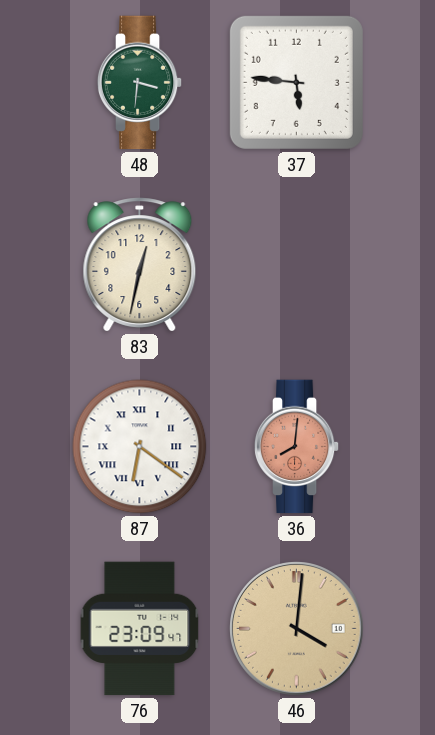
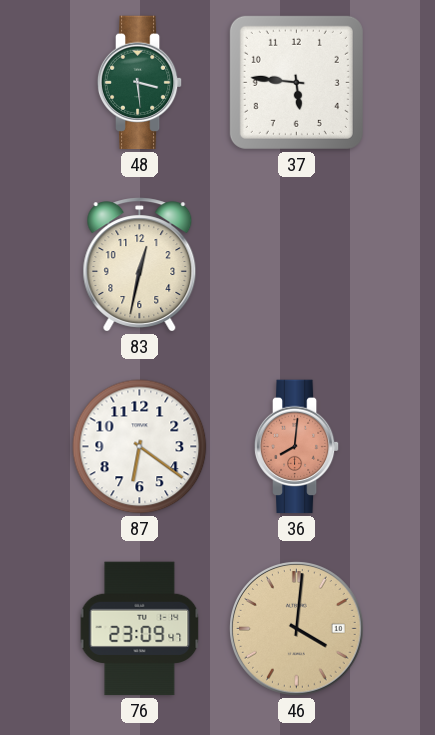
48: 3:31 -> 3:29
87 numerals: Roman -> Arabic
